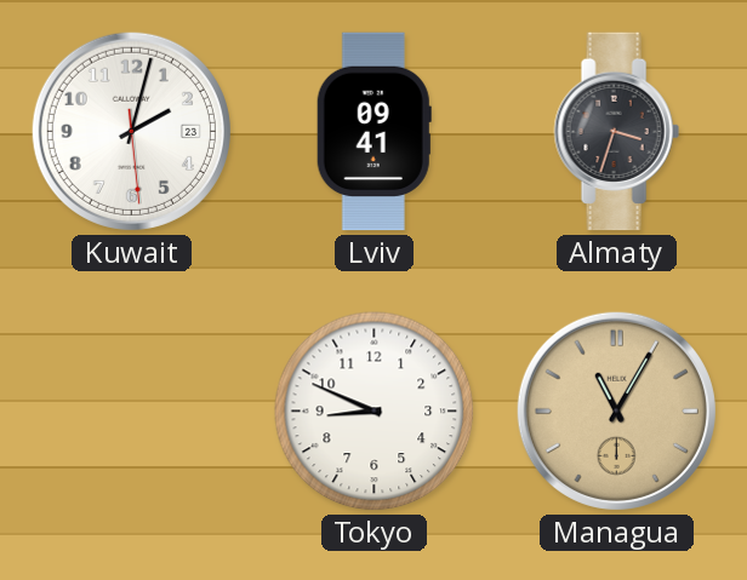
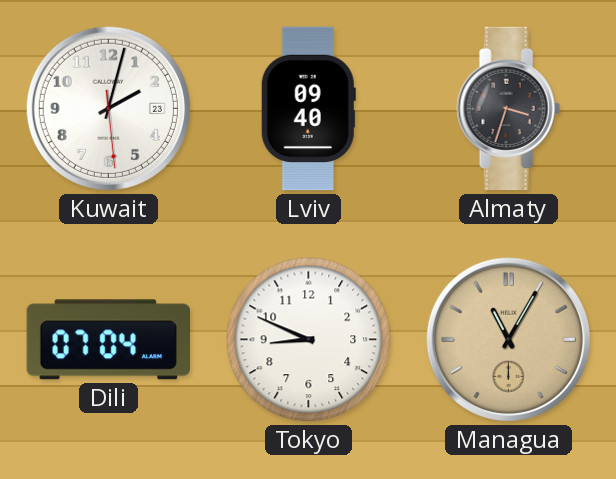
Lviv: 09:41 -> 09:40
Dili: none -> 07:04
